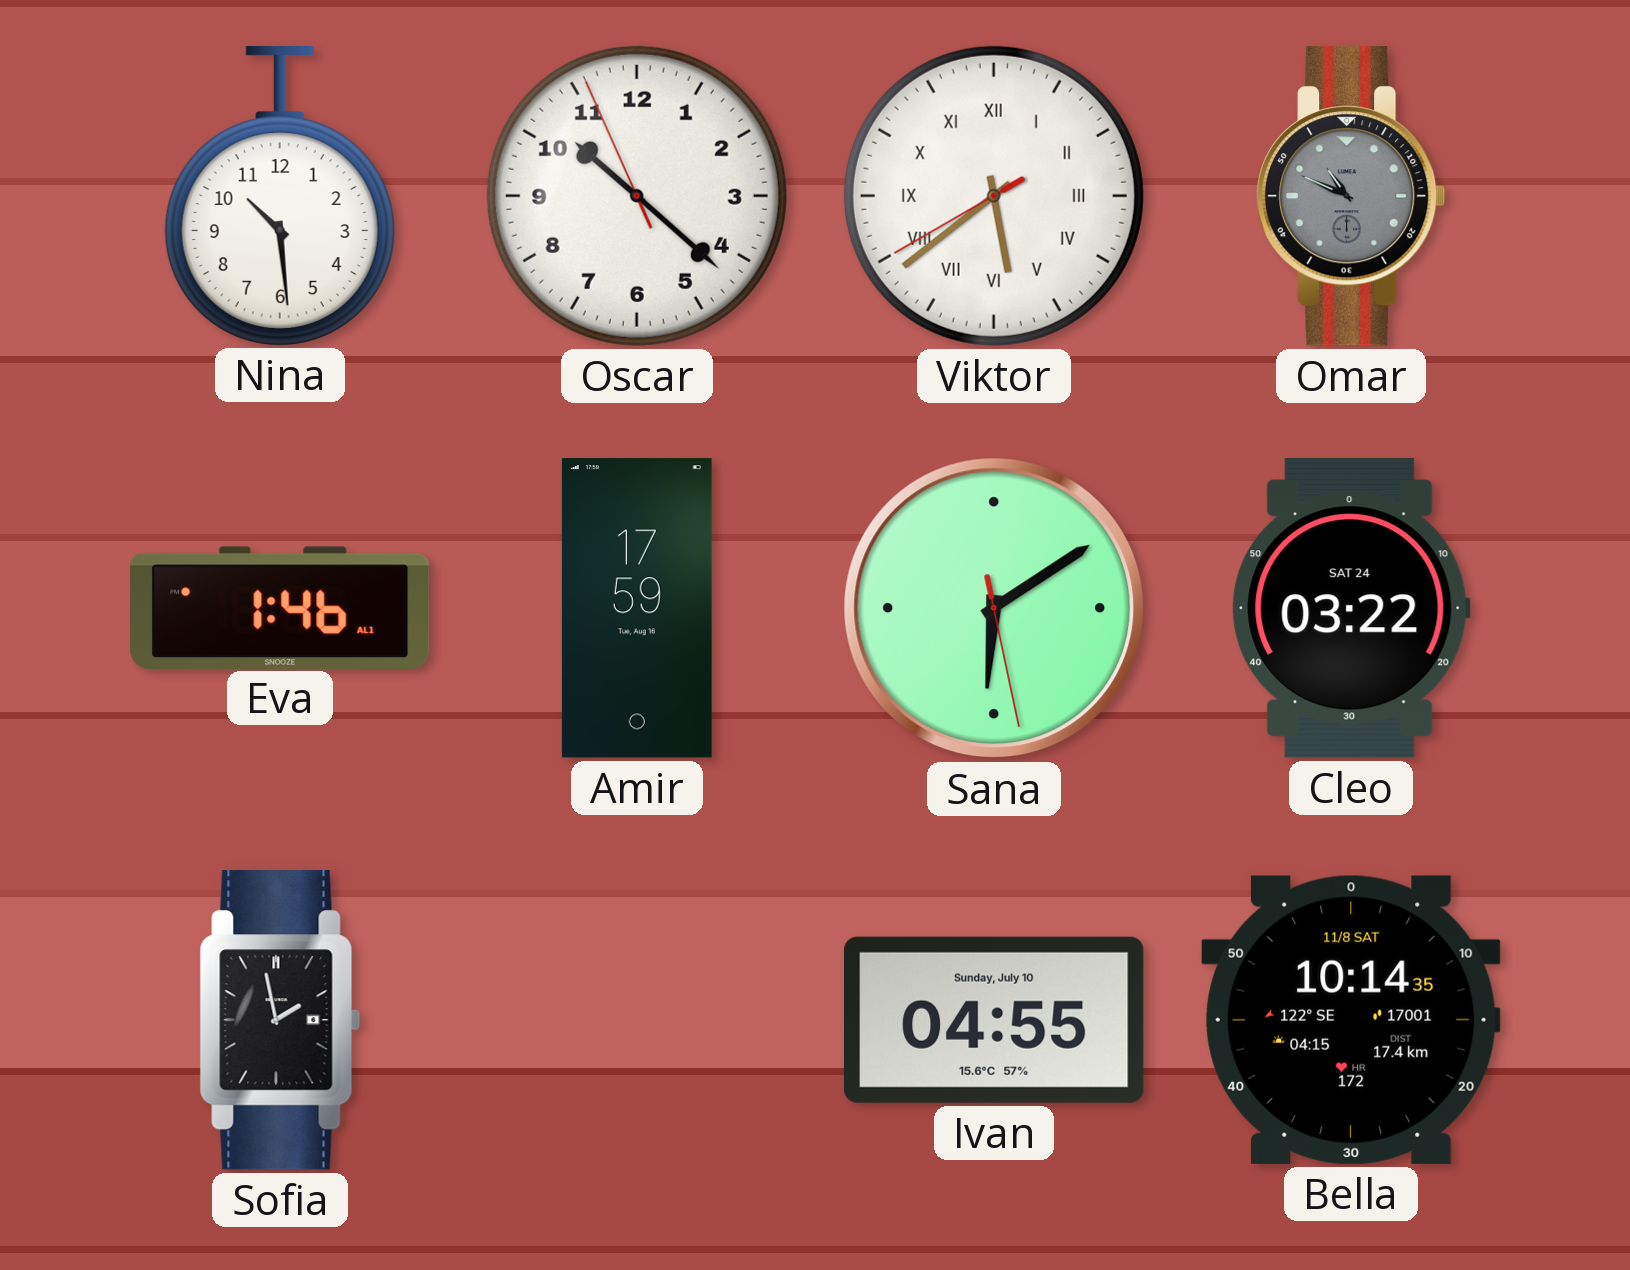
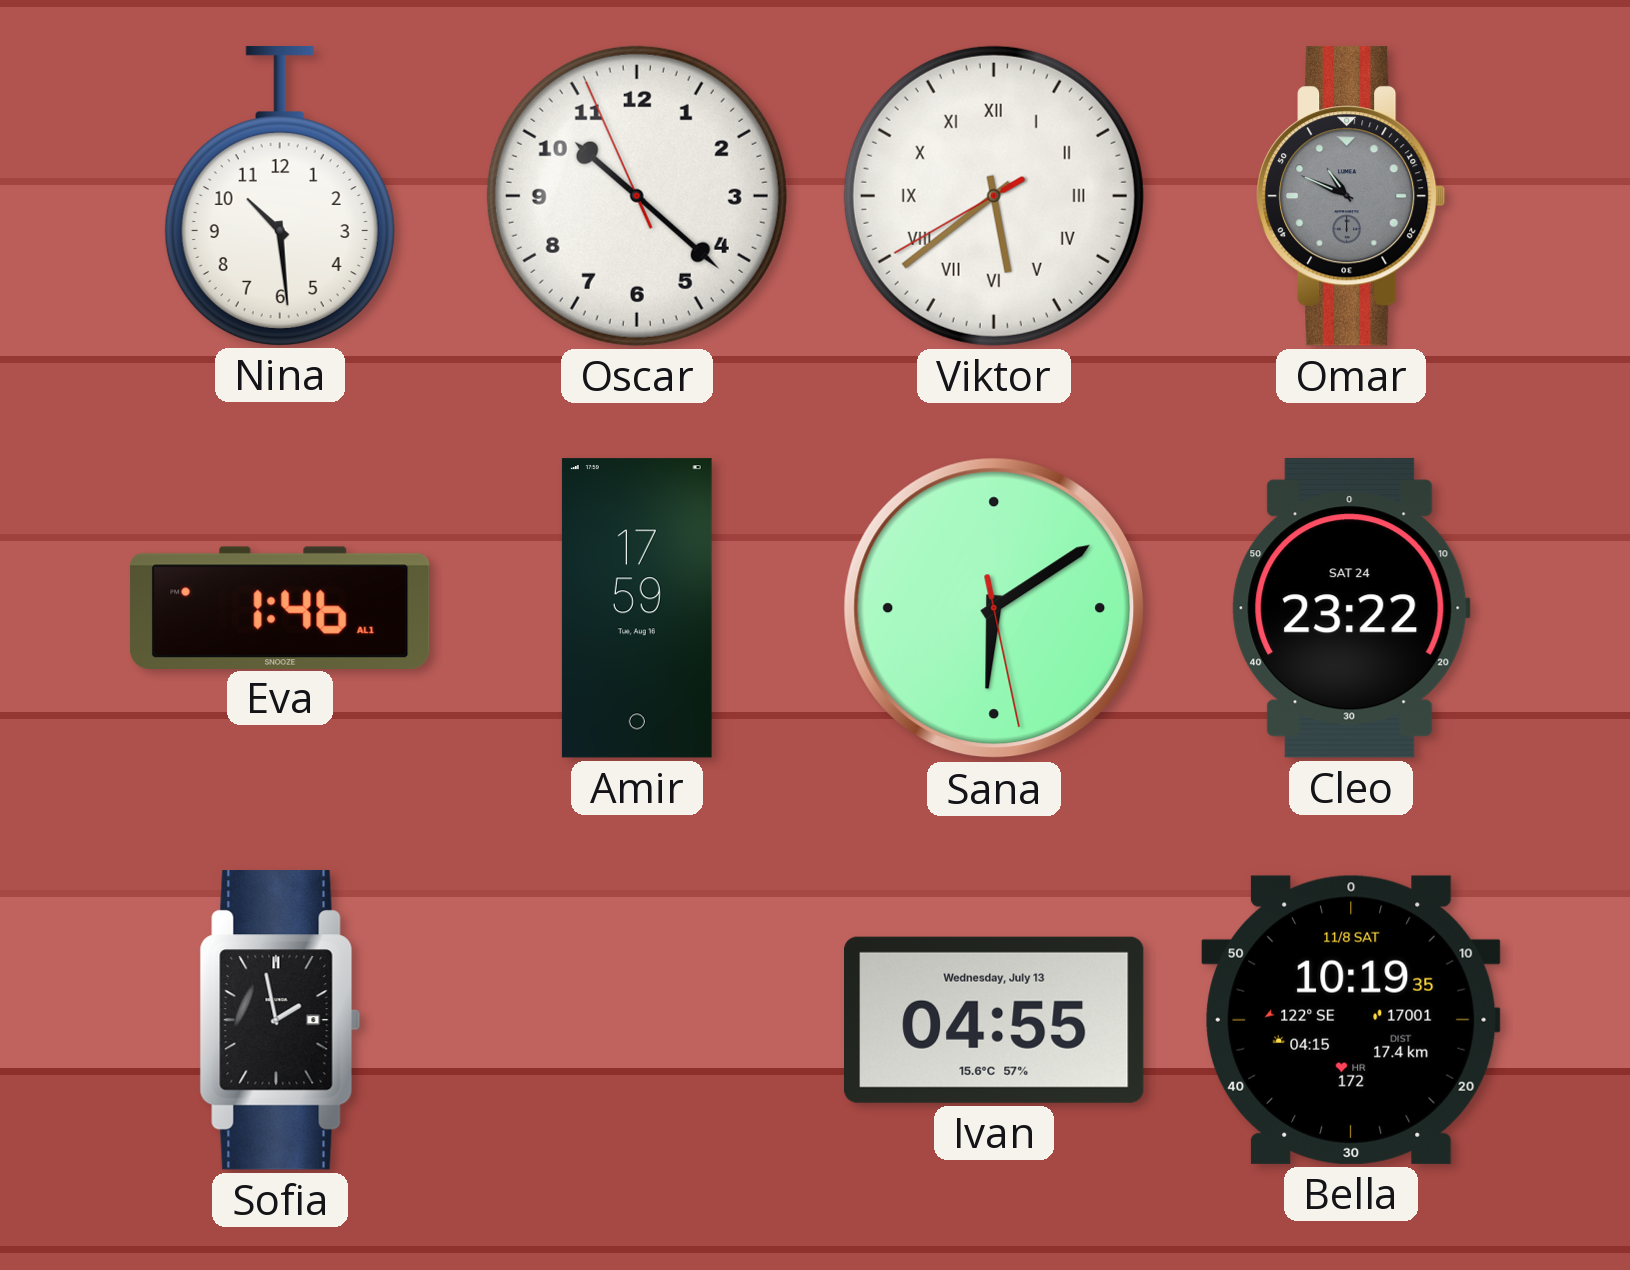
Cleo: 03:22 -> 23:22
Ivan date: Sunday, July 10 -> Wednesday, July 13
Bella: 10:14 -> 10:19
